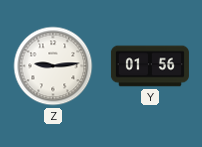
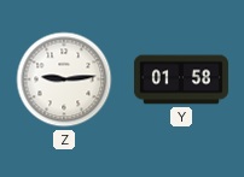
Y: 01:56 -> 01:58
